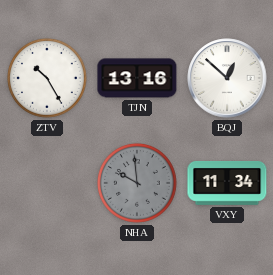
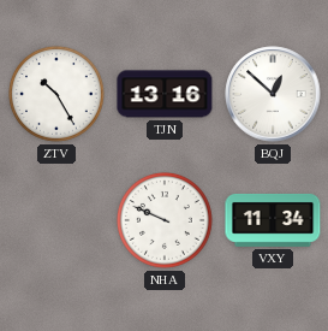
NHA: 9:59 -> 9:49
NHA dial: grey -> white
